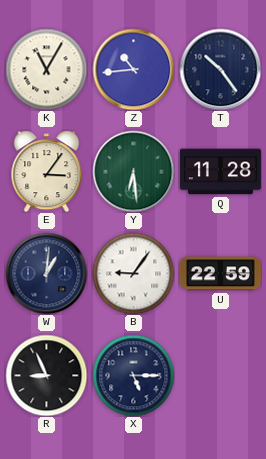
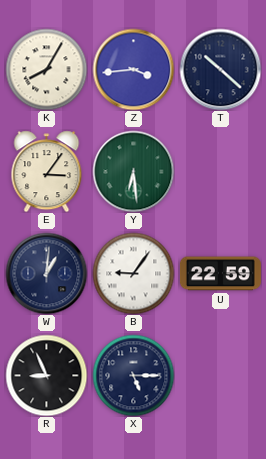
K: 11:05 -> 8:05
Z: 10:44 -> 3:44
T: 10:24 -> 10:22
Q: 11:28 -> none
